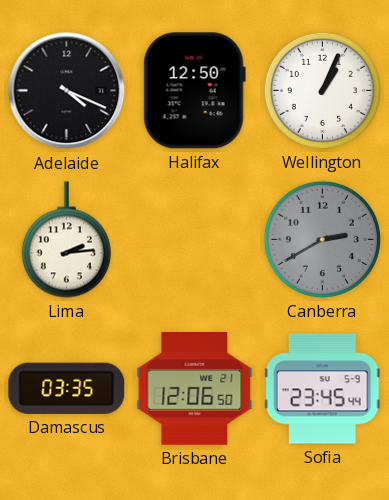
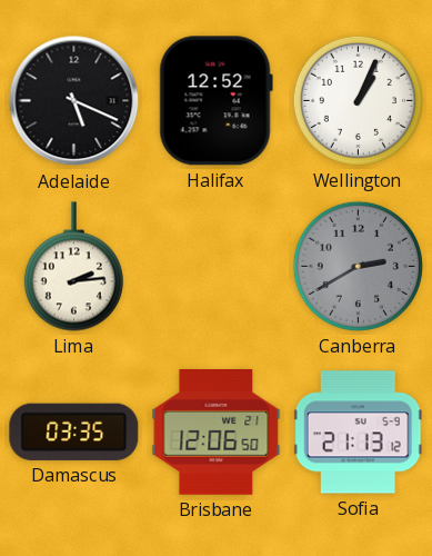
Adelaide: 4:19 -> 5:19
Halifax: 12:50 -> 12:52
Sofia: 23:45 -> 21:13
